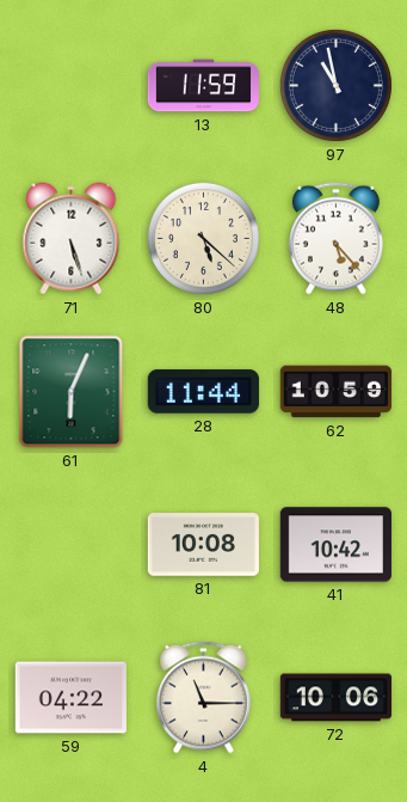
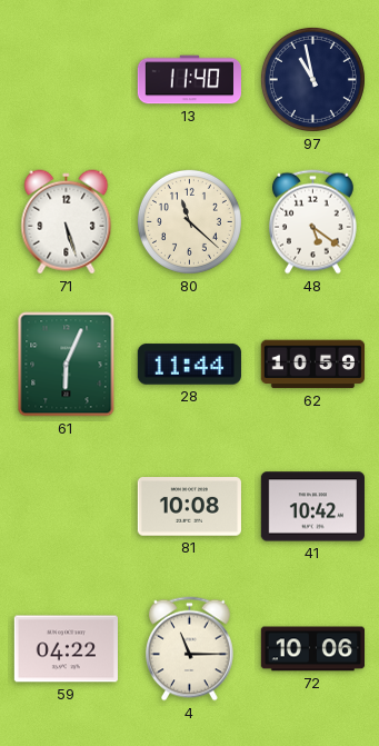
13: 11:59 -> 11:40
80: 5:22 -> 11:22
48: 5:23 -> 5:21
